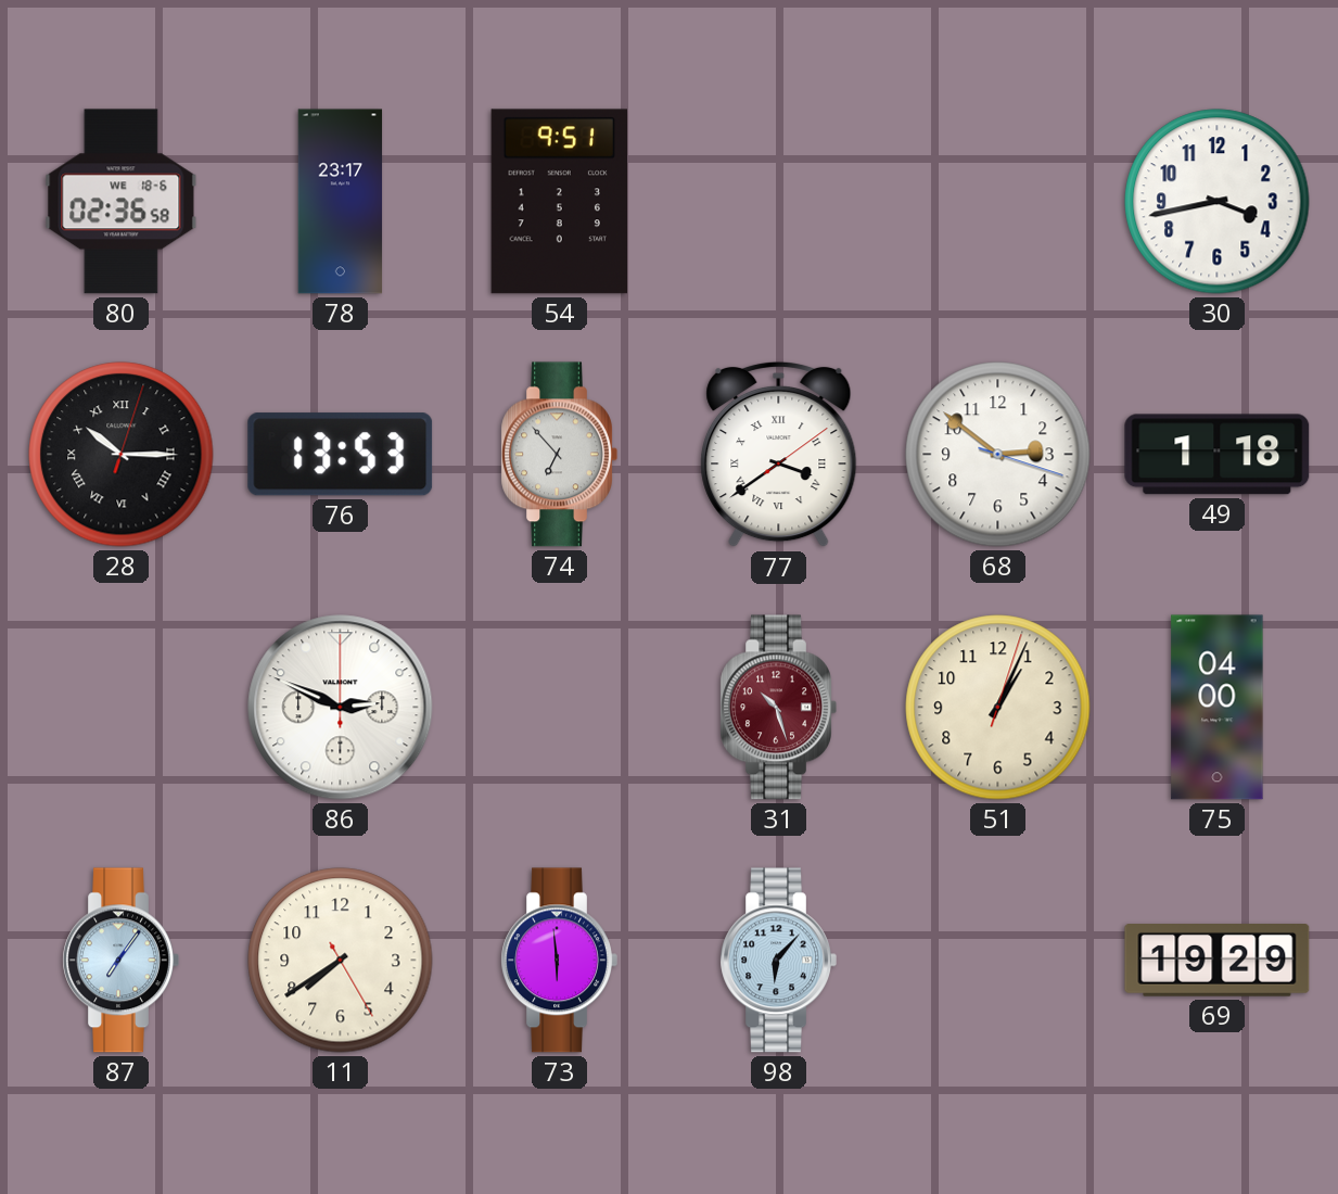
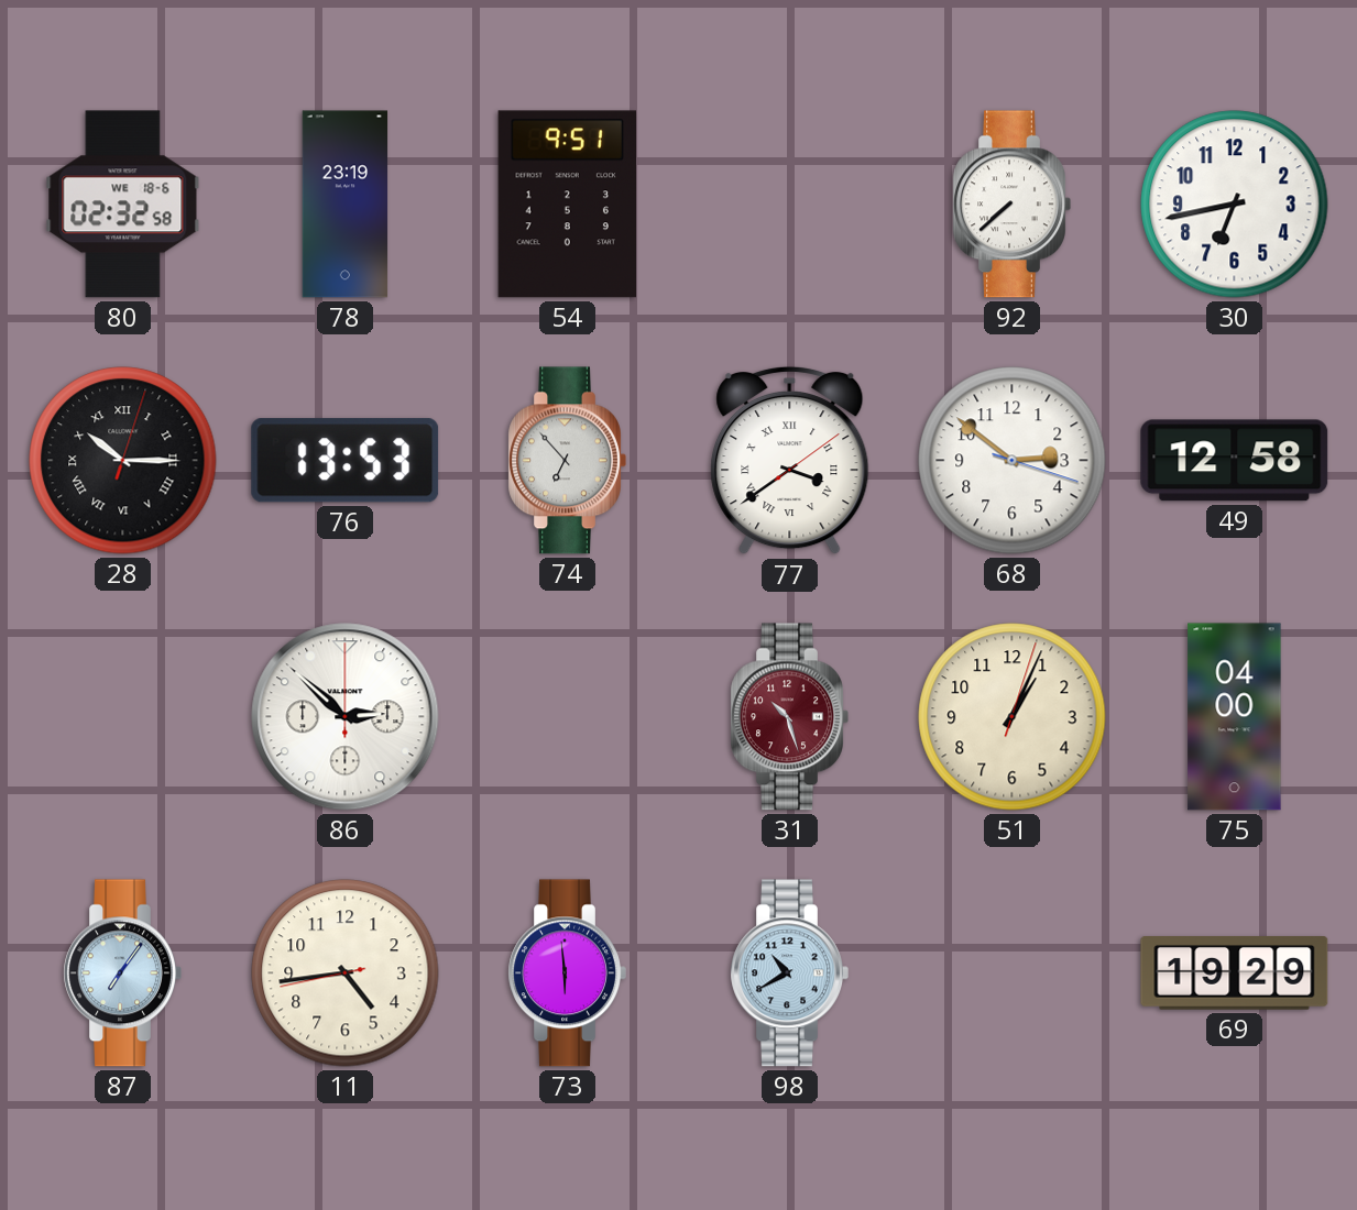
80: 02:36 -> 02:32
78: 23:17 -> 23:19
92: none -> 7:38
30: 3:43 -> 6:43
49: 1:18 -> 12:58
86: 2:49 -> 2:52
11: 7:39 -> 4:43
98: 6:07 -> 10:40
